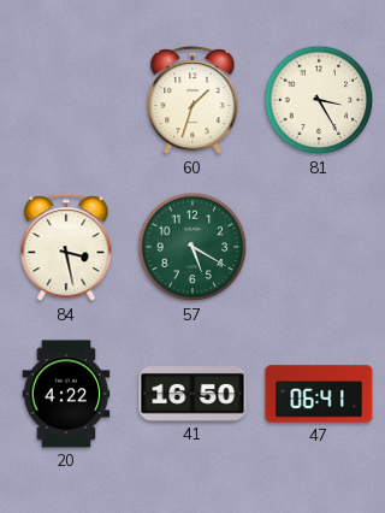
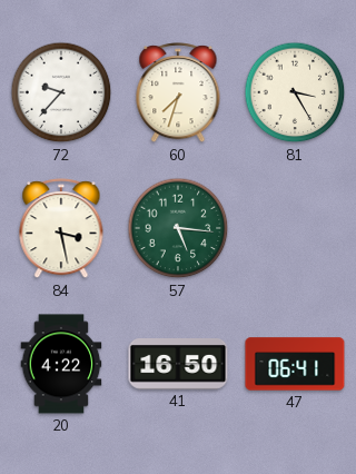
72: none -> 9:37
60: 1:33 -> 7:33
57: 5:20 -> 5:16
